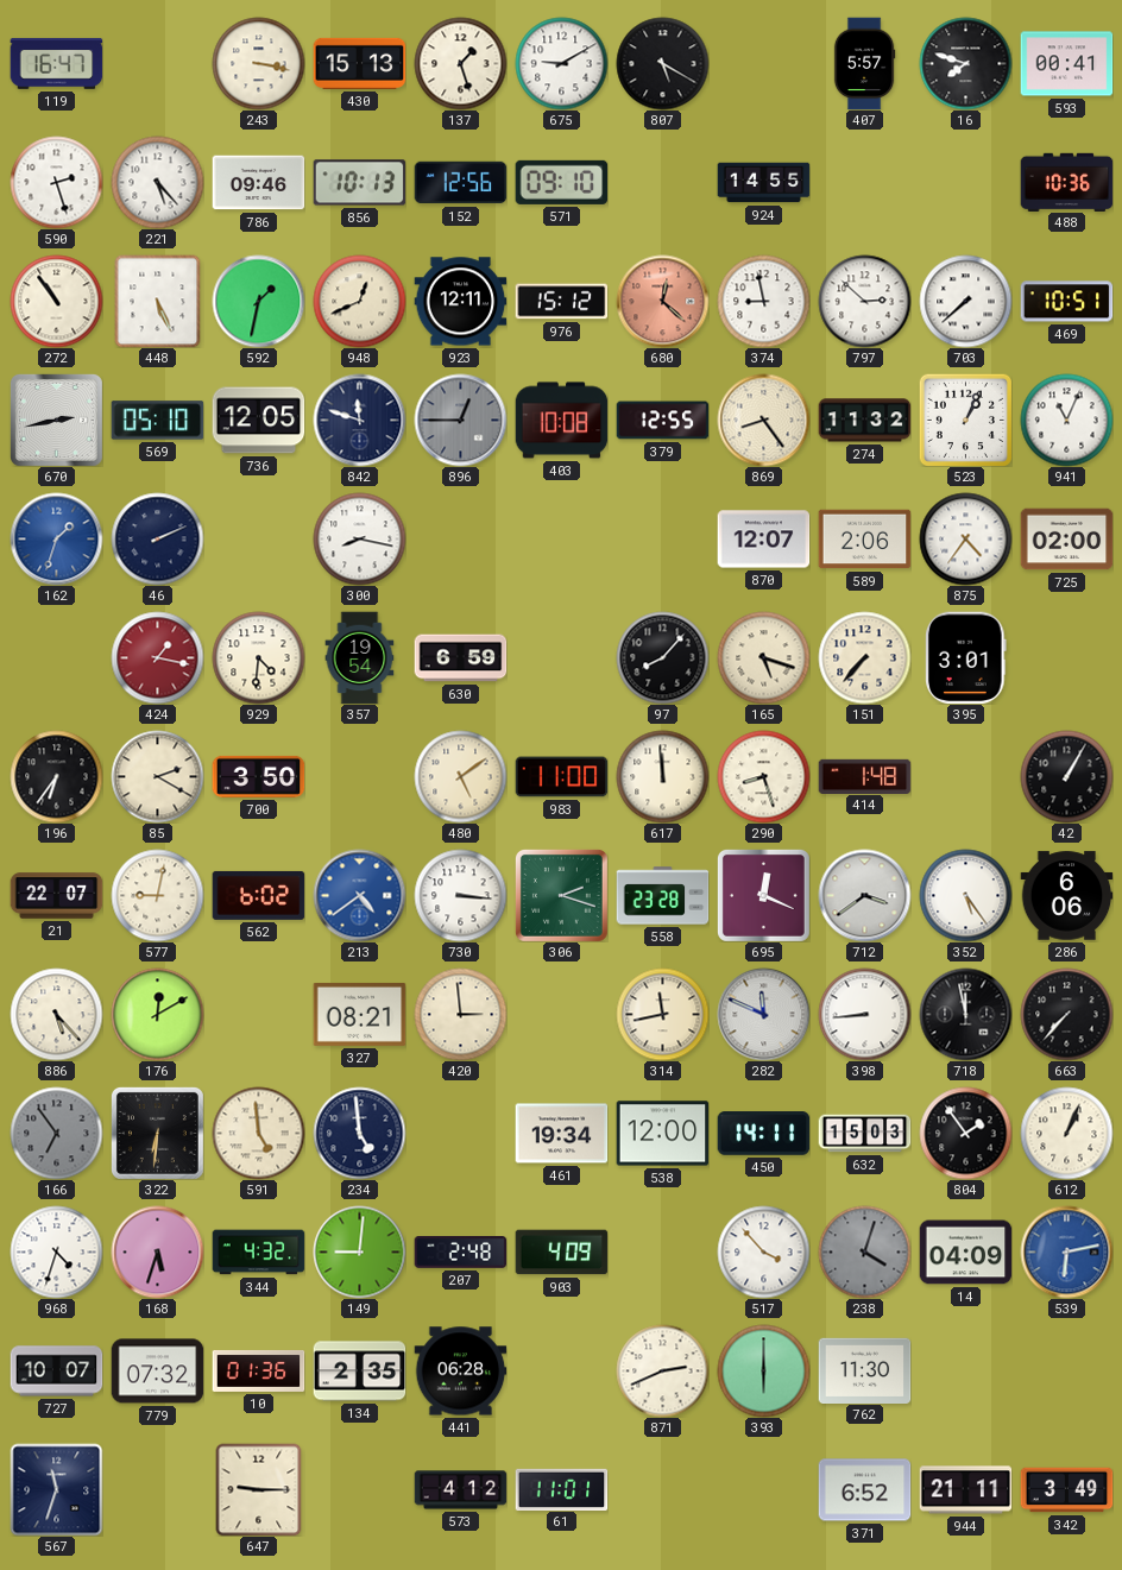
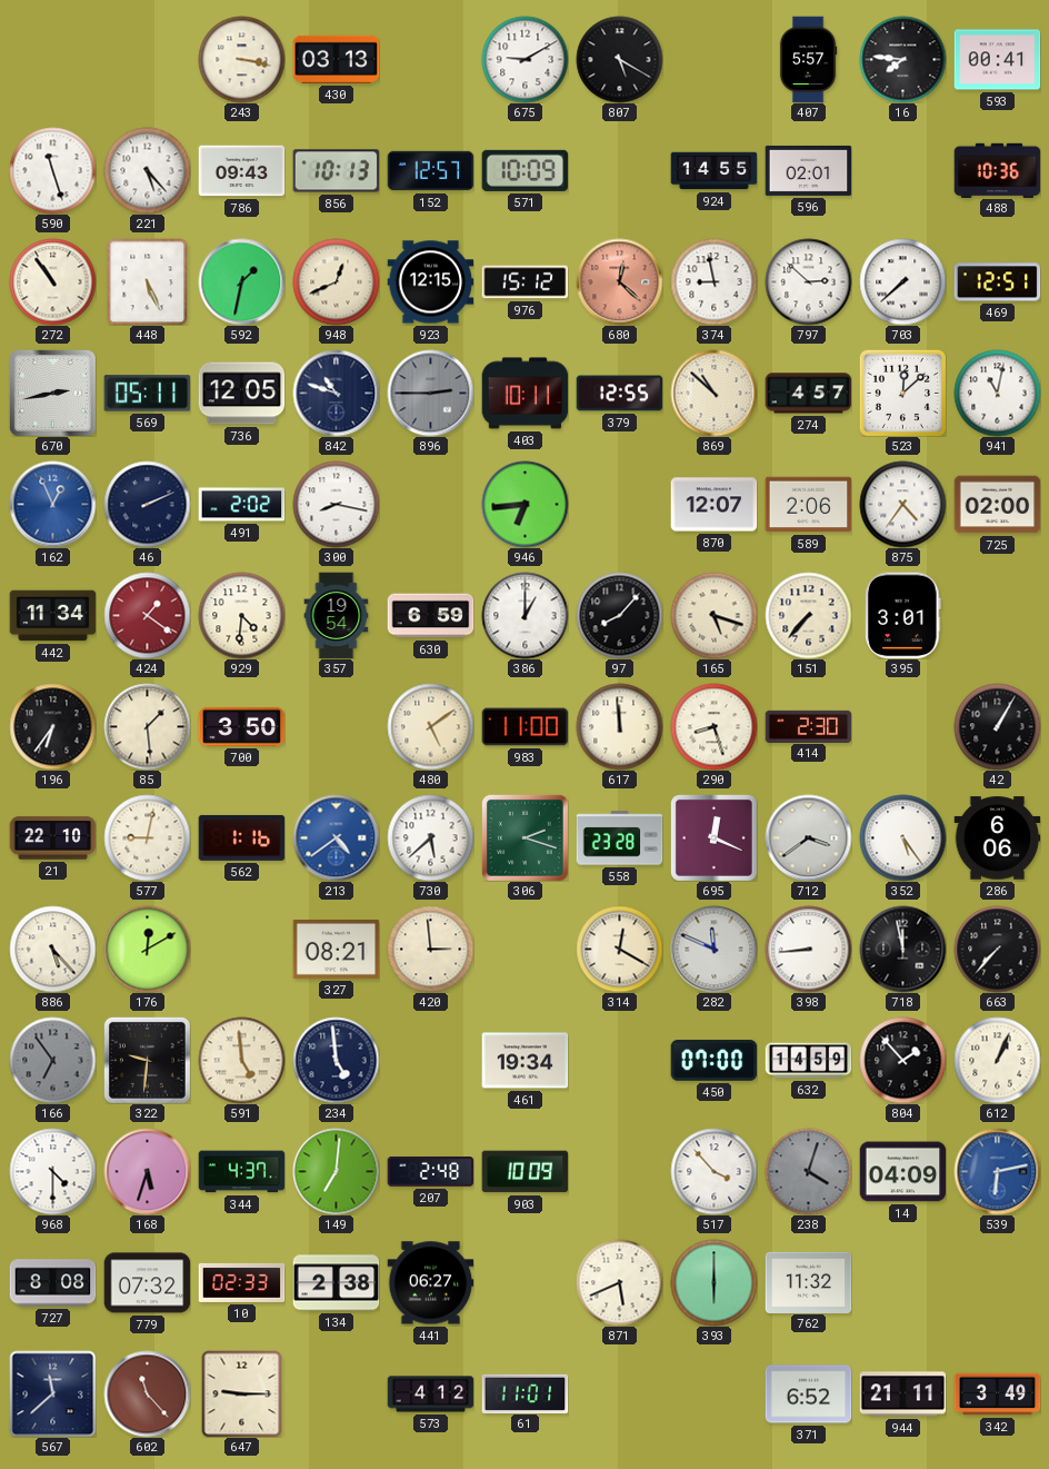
119: 16:47 -> none
430: 15:13 -> 03:13
137: 1:27 -> none
16: 7:48 -> 7:46
590: 2:27 -> 11:27
786: 09:46 -> 09:43
152: 12:56 -> 12:57
571: 09:10 -> 10:09
596: none -> 02:01
923: 12:11 -> 12:15
469: 10:51 -> 12:51
569: 05:10 -> 05:11
842: 11:48 -> 10:48
896: 12:45 -> 2:45
403: 10:08 -> 10:11
869: 8:24 -> 10:52
274: 11:32 -> 4:57
523: 1:04 -> 12:08
941: 11:04 -> 11:02
162: 1:33 -> 12:56
491: none -> 2:02
946: none -> 6:44
442: none -> 11:34
424: 1:17 -> 1:21
386: none -> 1:00
85: 2:20 -> 1:29
414: 1:48 -> 2:30
21: 22:07 -> 22:10
562: 6:02 -> 1:16
730: 3:16 -> 5:38
314: 11:43 -> 12:20
322: 6:31 -> 9:31
538: 12:00 -> none
450: 14:11 -> 07:00
632: 15:03 -> 14:59
804: 1:54 -> 1:53
968: 4:33 -> 4:30
344: 4:32 -> 4:37
149: 9:01 -> 7:01
903: 4:09 -> 10:09
727: 10:07 -> 8:08
10: 01:36 -> 02:33
134: 2:35 -> 2:38
441: 06:28 -> 06:27
871: 2:41 -> 5:41
762: 11:30 -> 11:32
567: 11:33 -> 11:38
602: none -> 11:23
